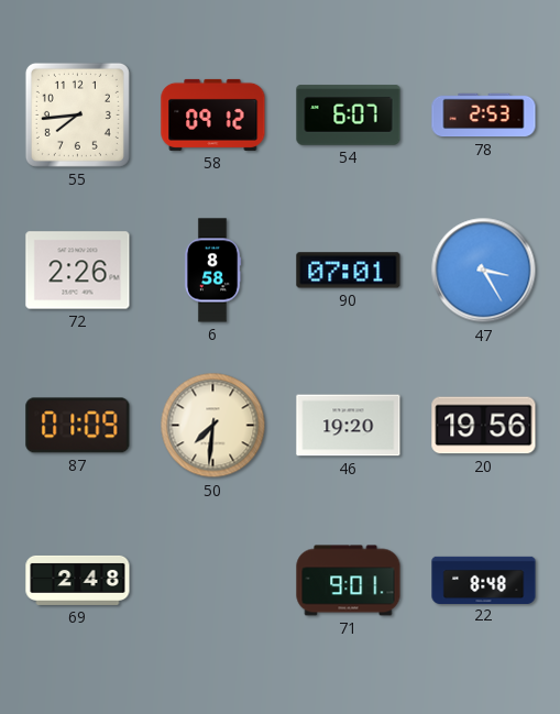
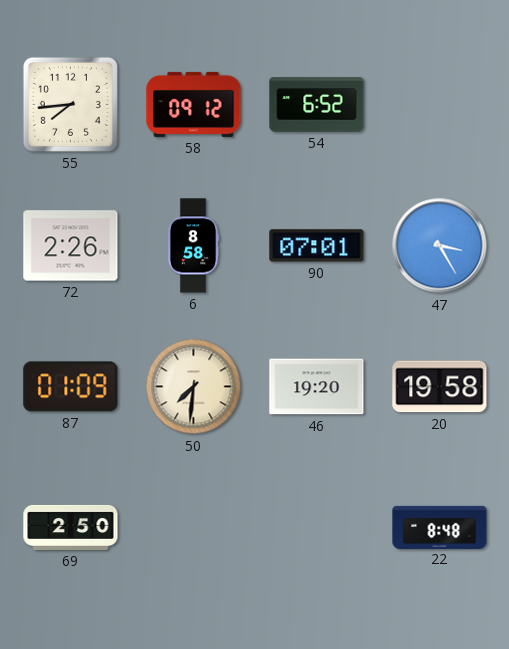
54: 6:07 -> 6:52
78: 2:53 -> none
20: 19:56 -> 19:58
69: 2:48 -> 2:50
71: 9:01 -> none
